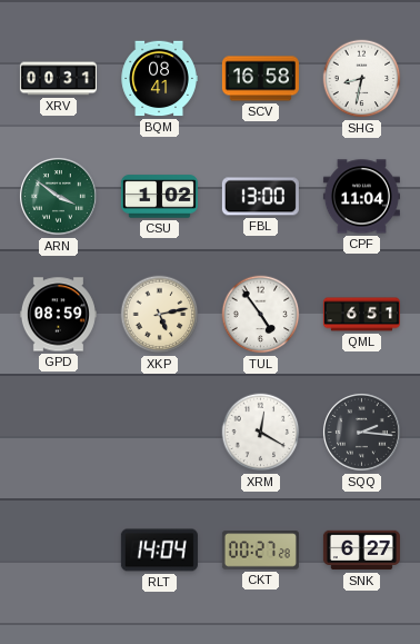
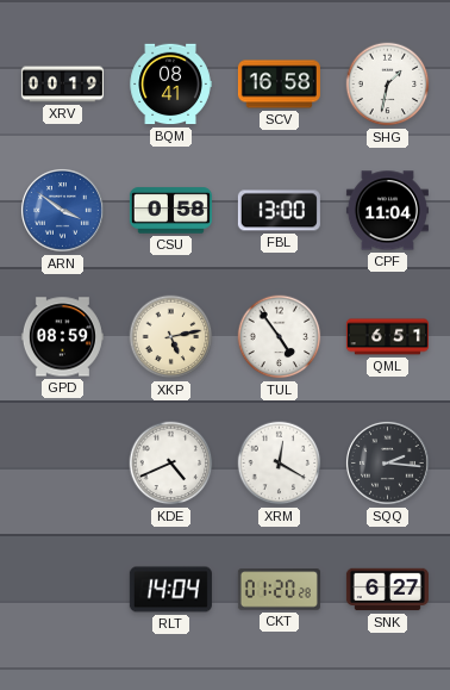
XRV: 00:31 -> 00:19
SHG: 8:32 -> 1:32
ARN dial: green -> blue
CSU: 1:02 -> 0:58
KDE: none -> 4:41
CKT: 00:27 -> 01:20
